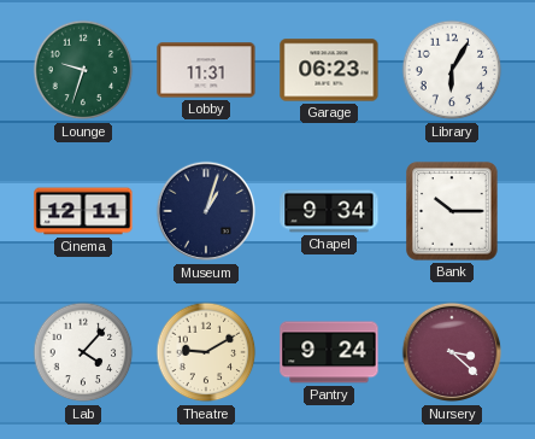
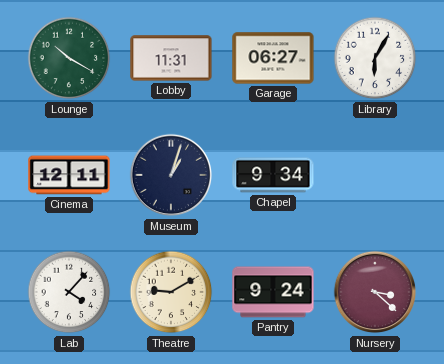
Lounge: 9:33 -> 10:20
Garage: 06:23 -> 06:27
Bank: 10:15 -> none
